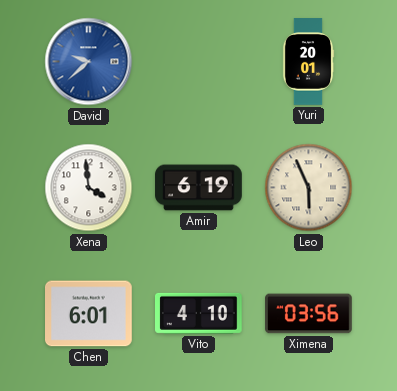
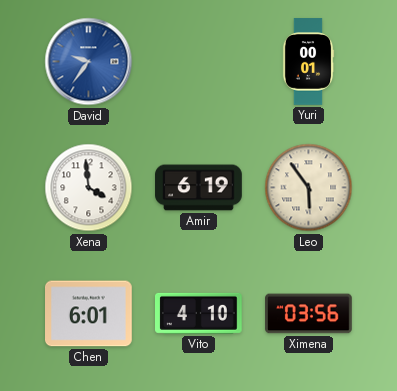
David: 9:38 -> 9:36
Yuri: 20:01 -> 00:01
Leo: 5:56 -> 5:54
